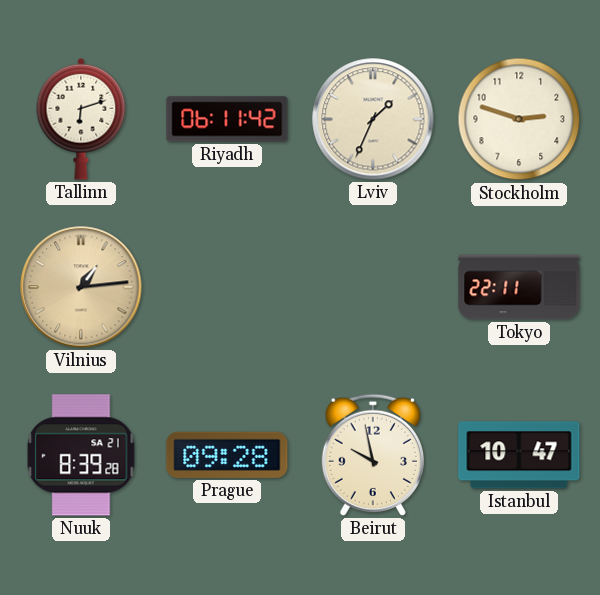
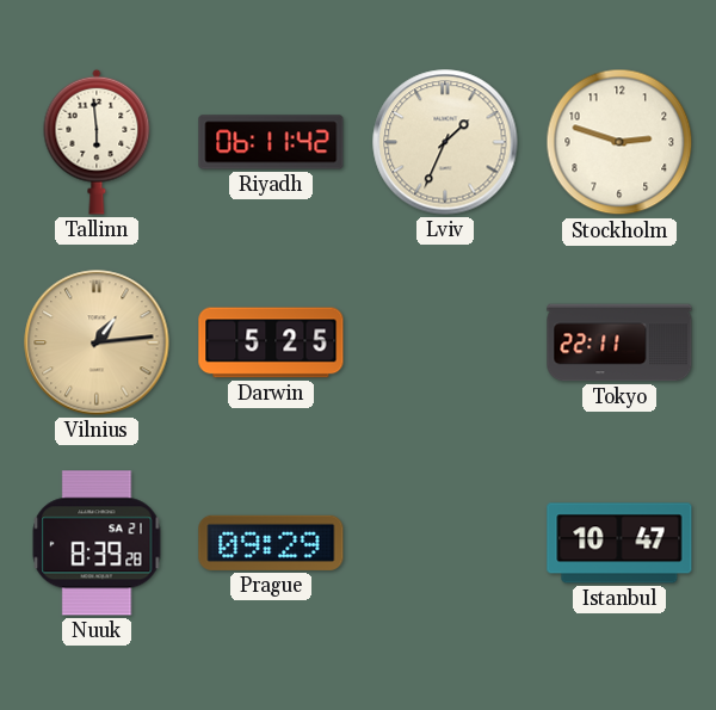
Tallinn: 6:12 -> 5:59
Darwin: none -> 5:25
Prague: 09:28 -> 09:29
Beirut: 9:58 -> none
